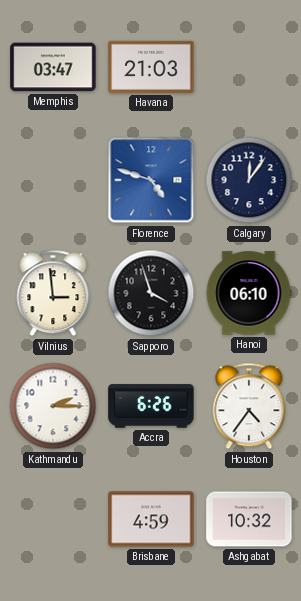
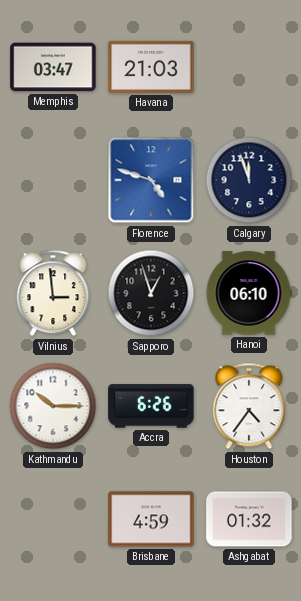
Calgary: 12:06 -> 11:57
Sapporo: 3:57 -> 12:57
Kathmandu: 2:15 -> 10:15
Ashgabat: 10:32 -> 01:32
